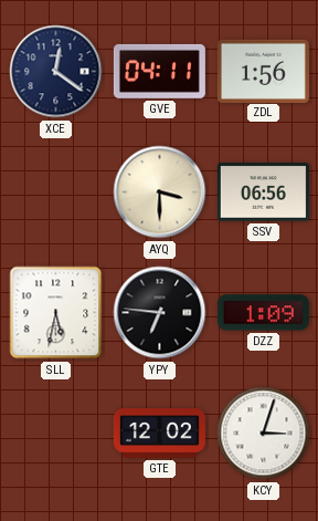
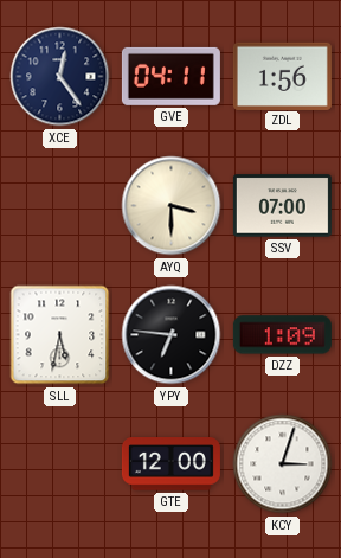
XCE: 12:21 -> 12:24
SSV: 06:56 -> 07:00
GTE: 12:02 -> 12:00
